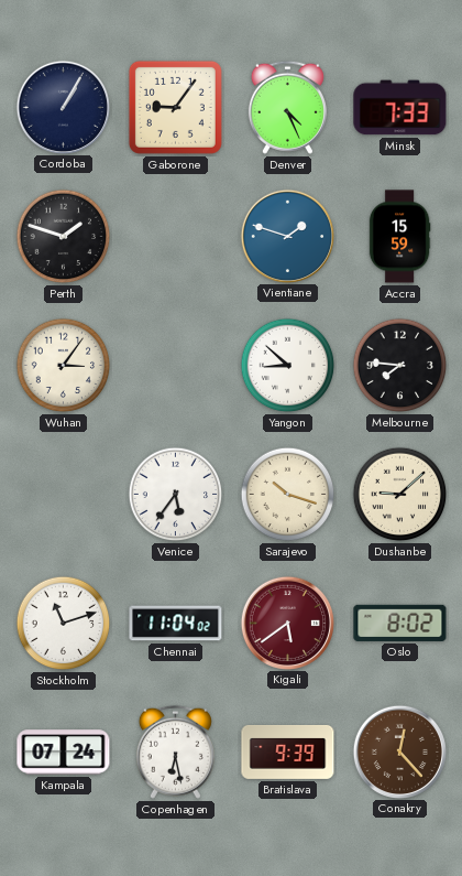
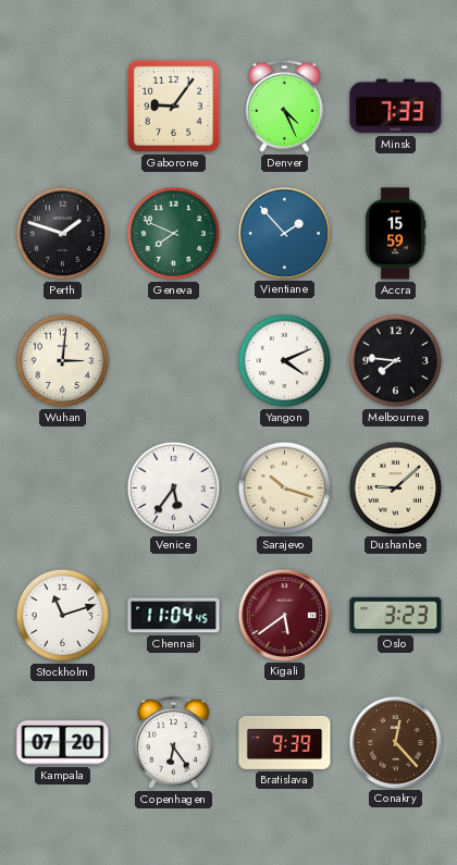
Cordoba: 1:05 -> none
Geneva: none -> 7:49
Vientiane: 1:48 -> 1:53
Wuhan: 3:06 -> 3:01
Yangon: 8:52 -> 4:11
Chennai: 11:04:02 -> 11:04:45
Oslo: 8:02 -> 3:23
Kampala: 07:24 -> 07:20
Copenhagen: 6:28 -> 6:24
